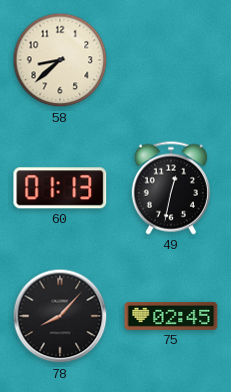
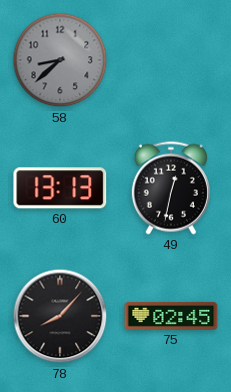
58 dial: cream -> grey
60: 01:13 -> 13:13
